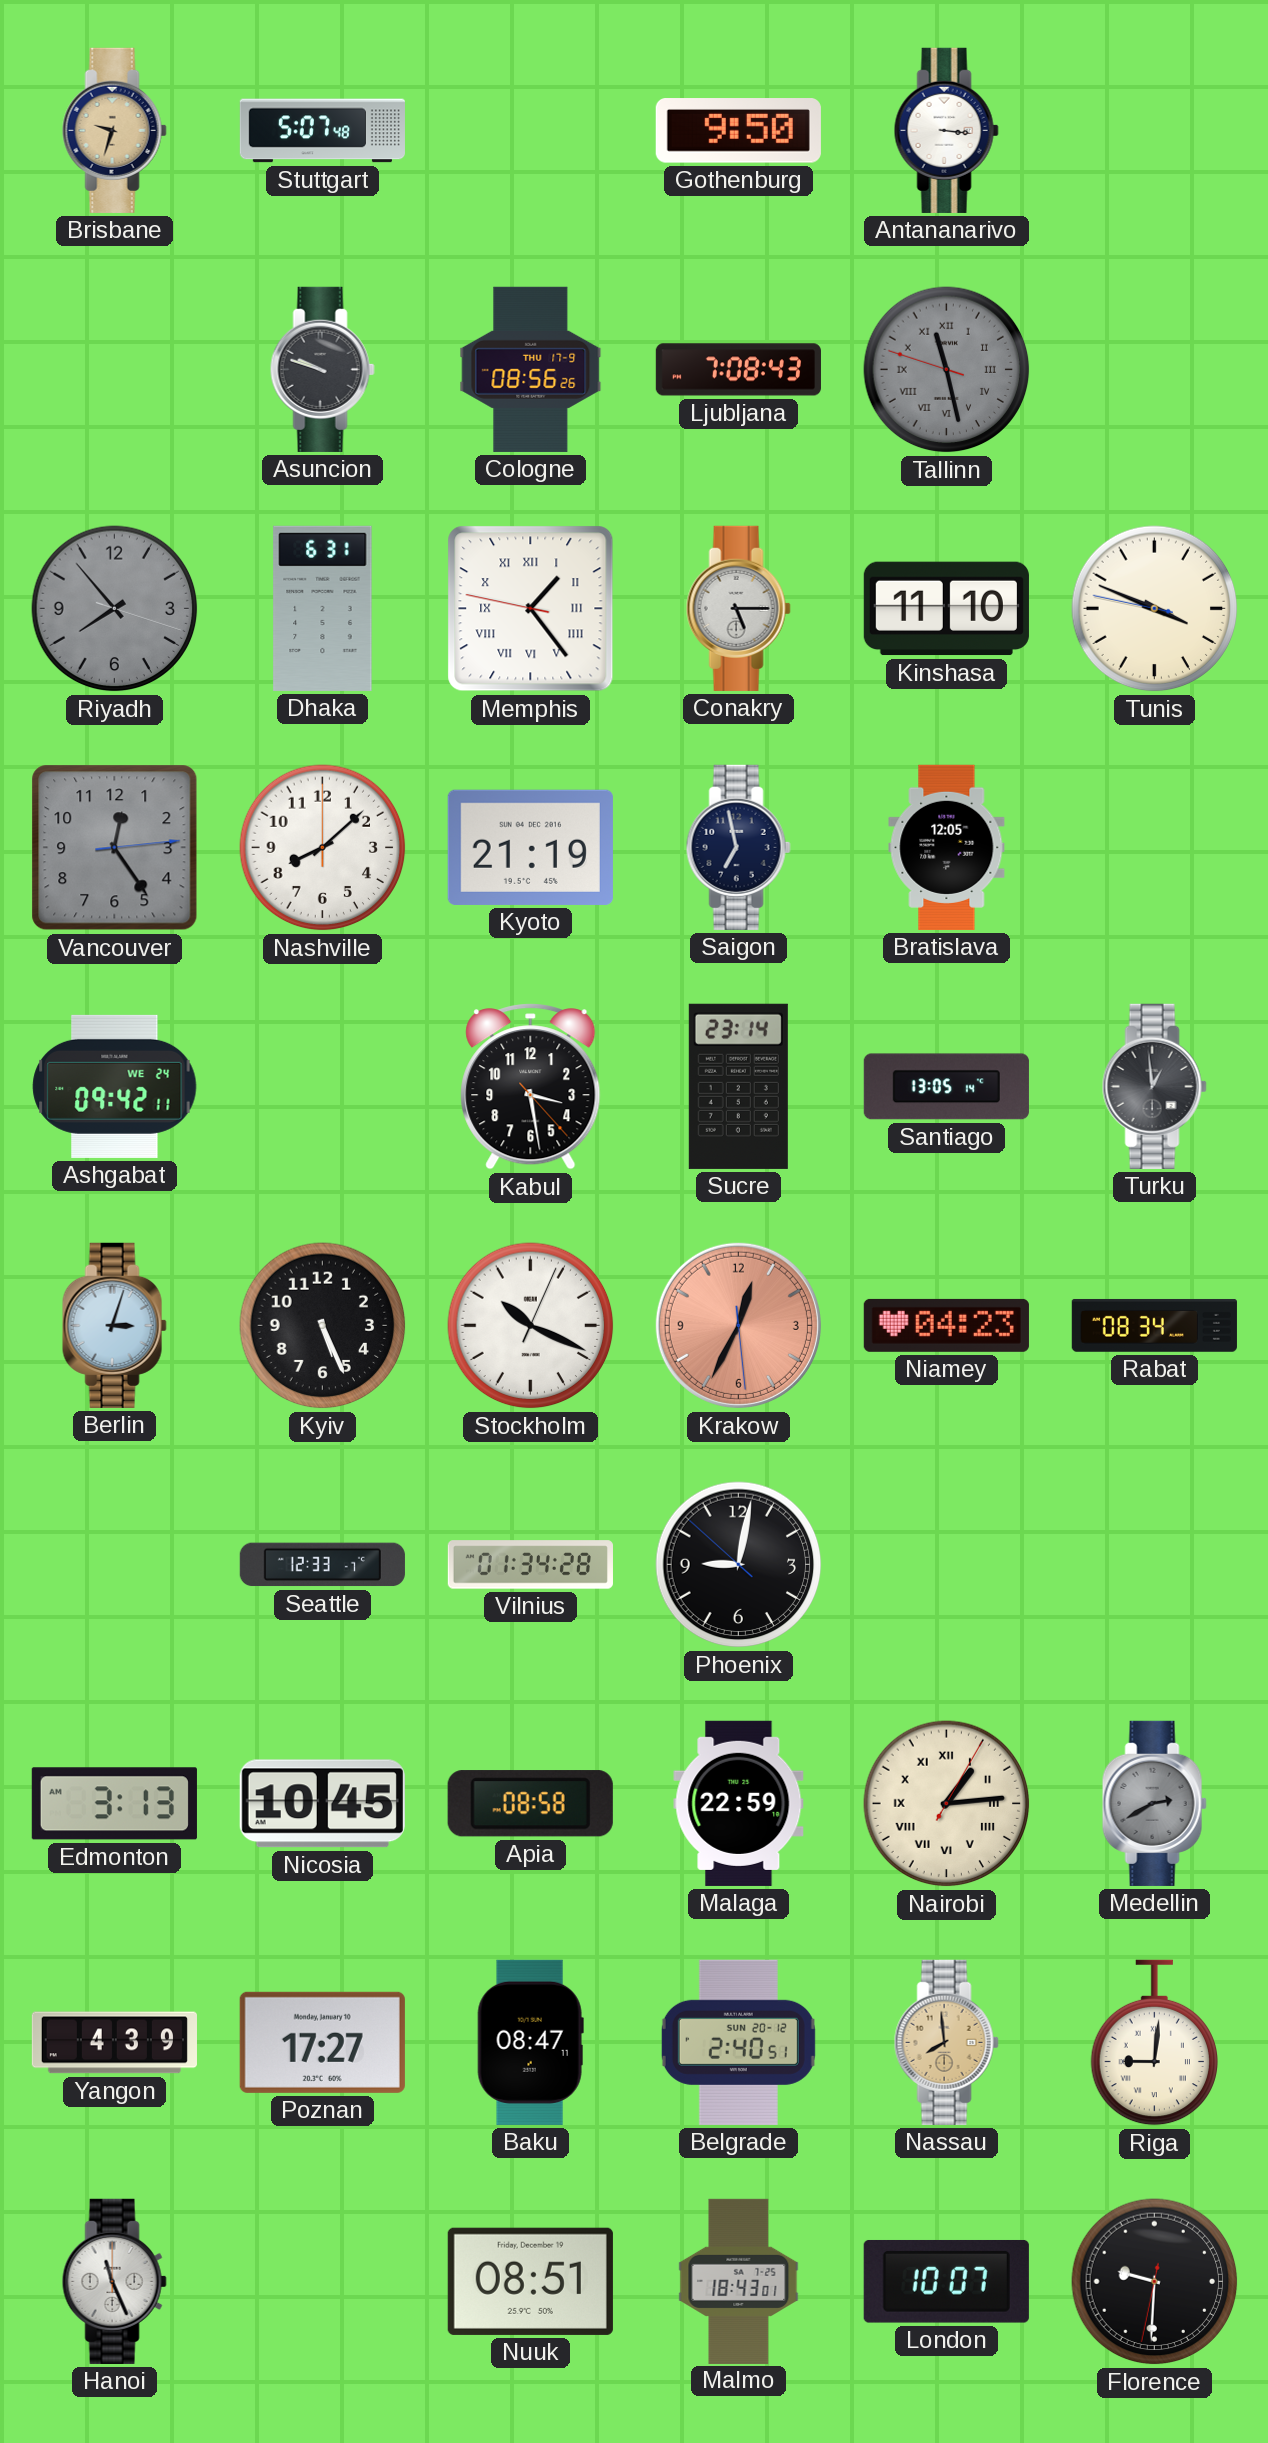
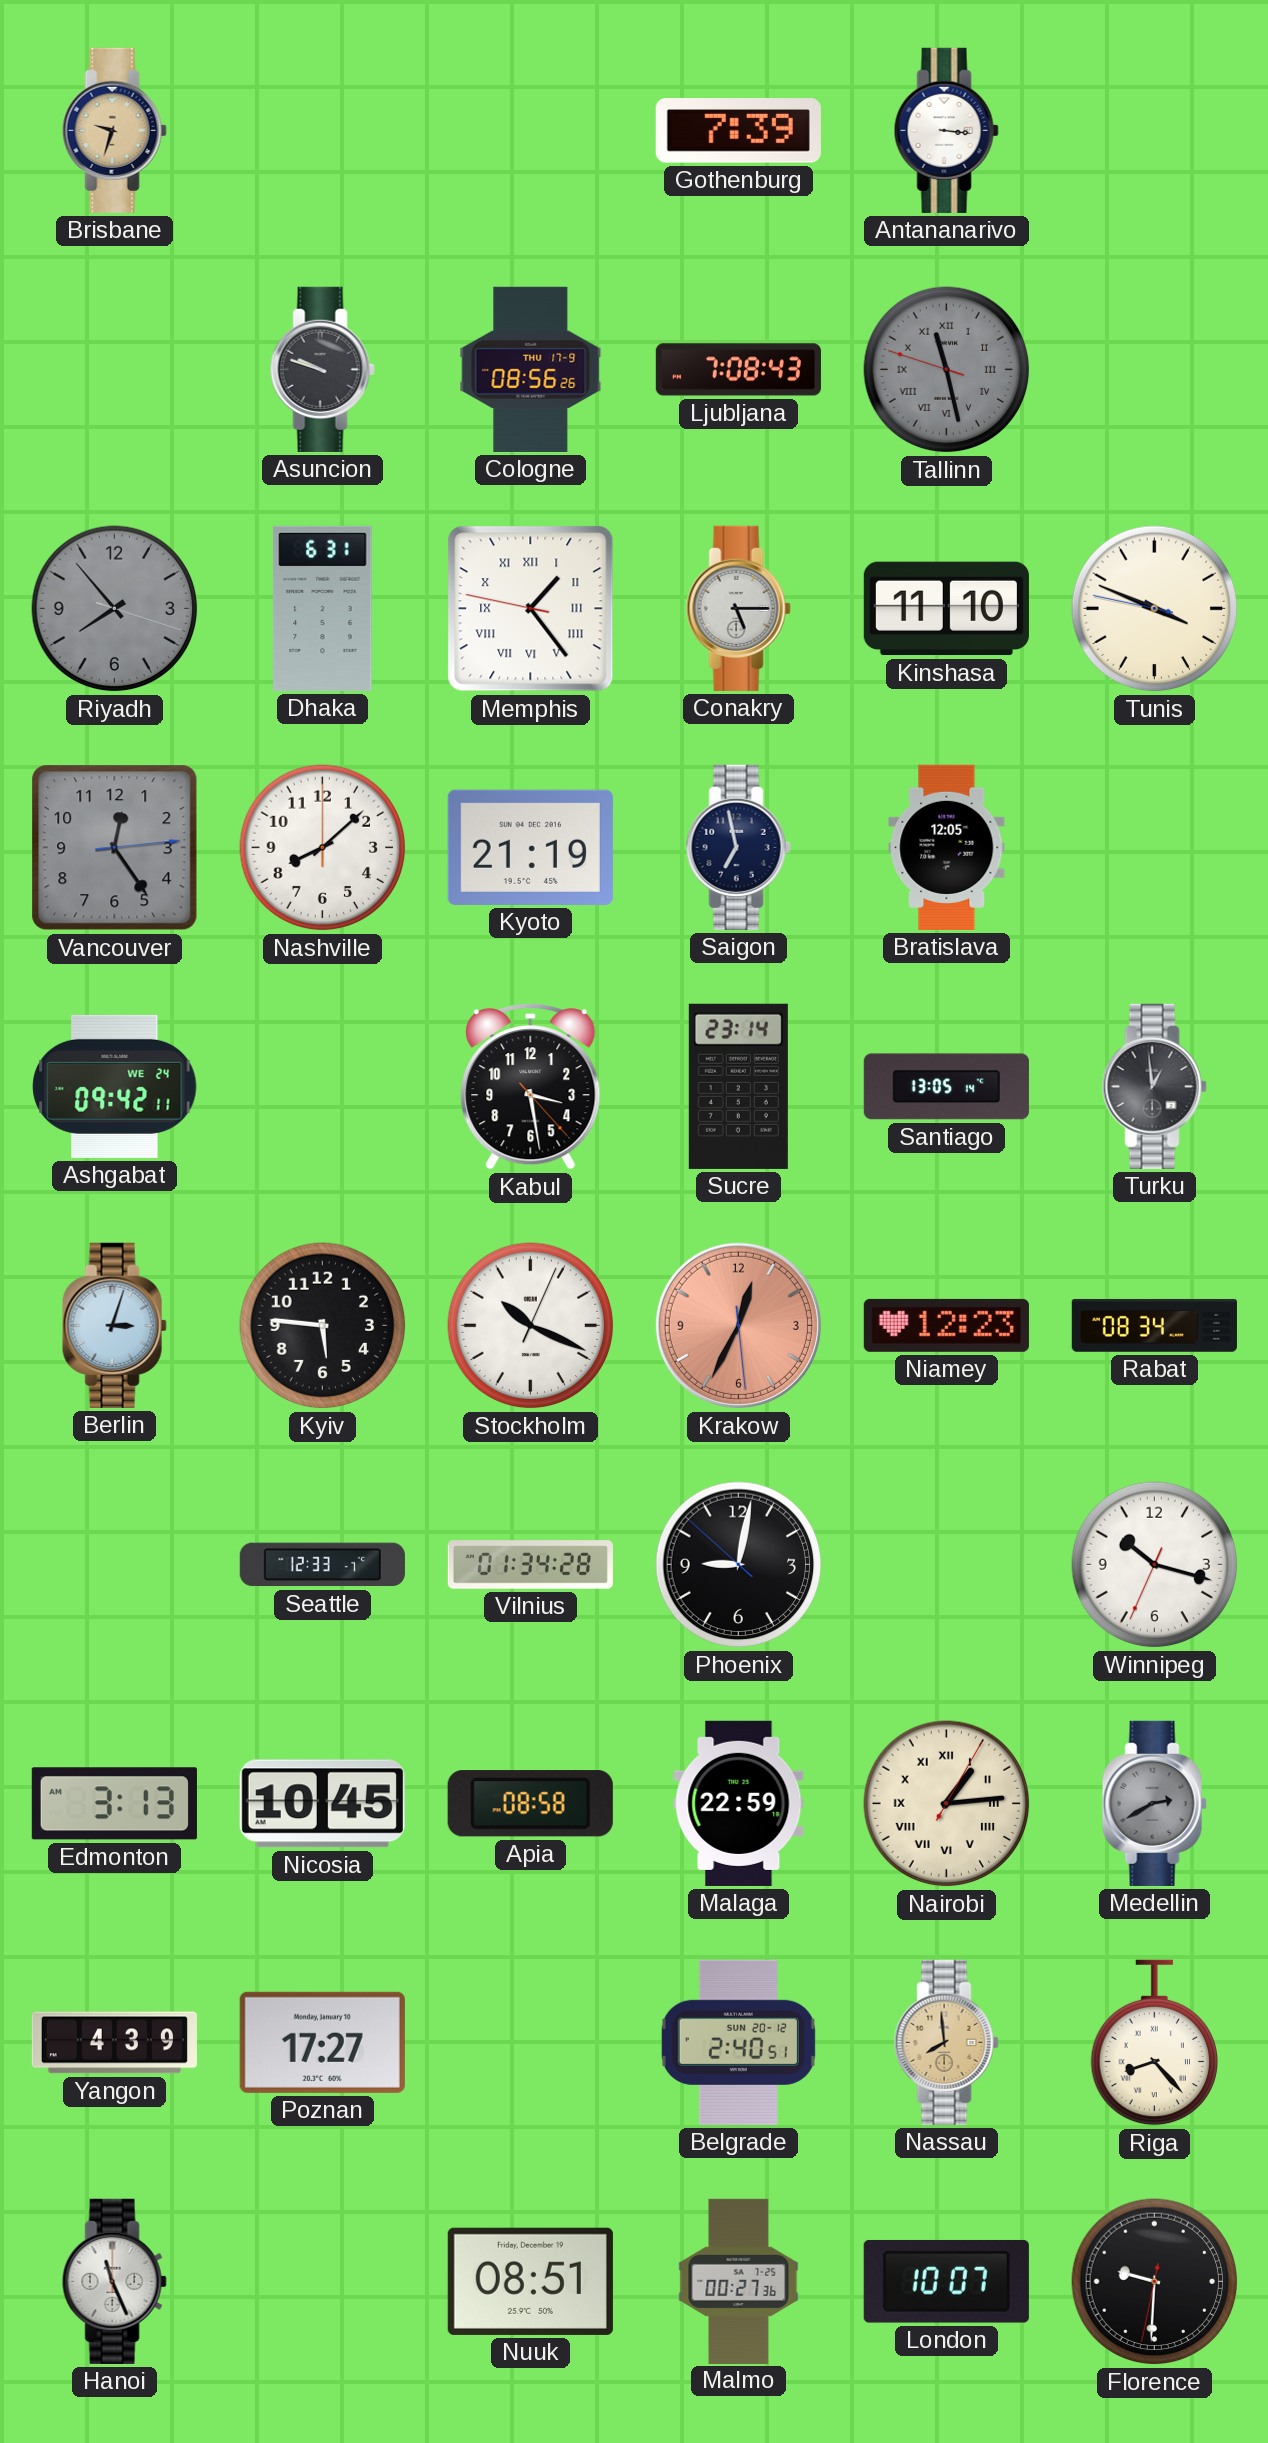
Stuttgart: 5:07 -> none
Gothenburg: 9:50 -> 7:39
Kyiv: 5:26 -> 5:46
Niamey: 04:23 -> 12:23
Winnipeg: none -> 10:17
Baku: 08:47 -> none
Riga: 9:01 -> 8:23
Malmo: 18:43 -> 00:27
